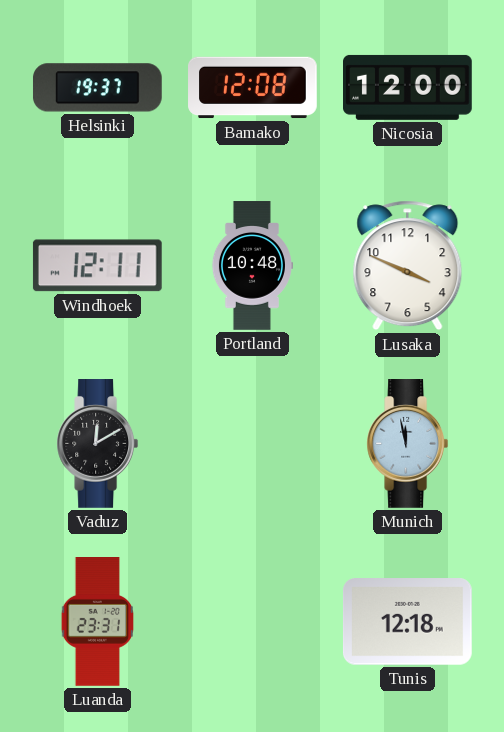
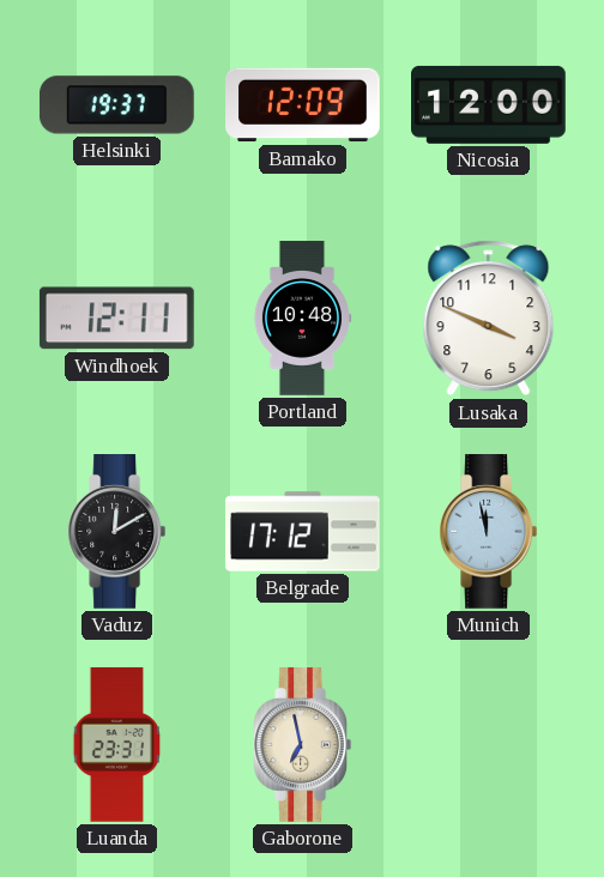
Bamako: 12:08 -> 12:09
Belgrade: none -> 17:12
Gaborone: none -> 6:58
Tunis: 12:18 -> none
